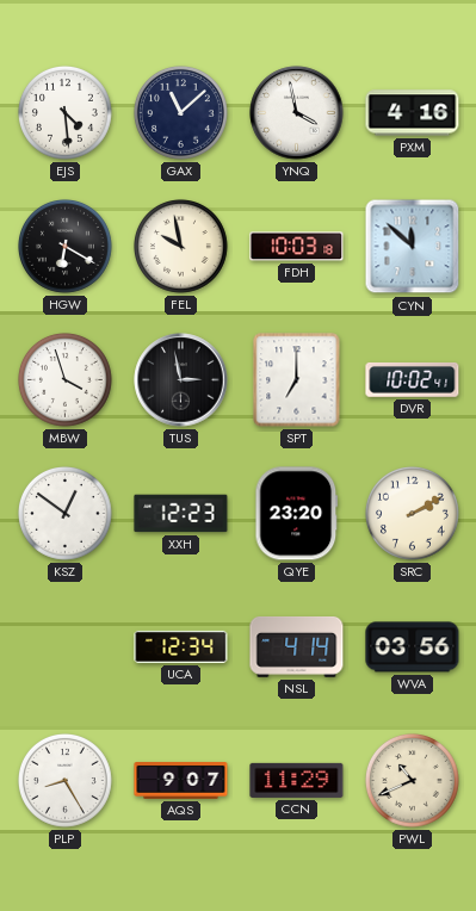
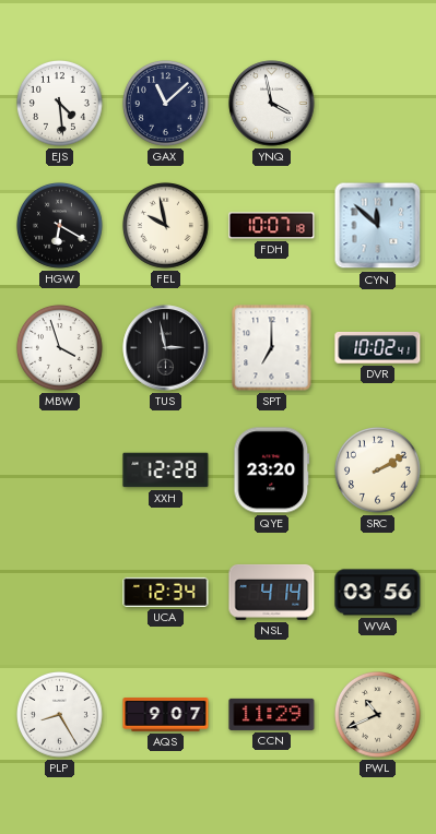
PXM: 4:16 -> none
FDH: 10:03 -> 10:07
KSZ: 12:51 -> none
XXH: 12:23 -> 12:28
